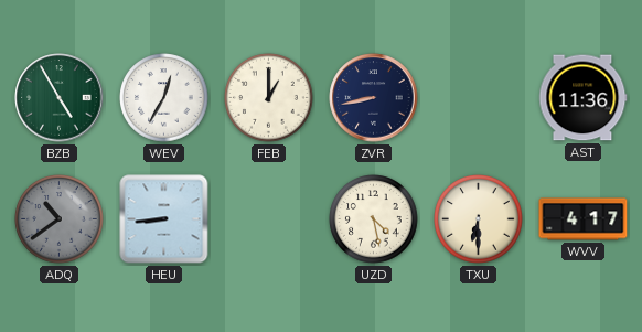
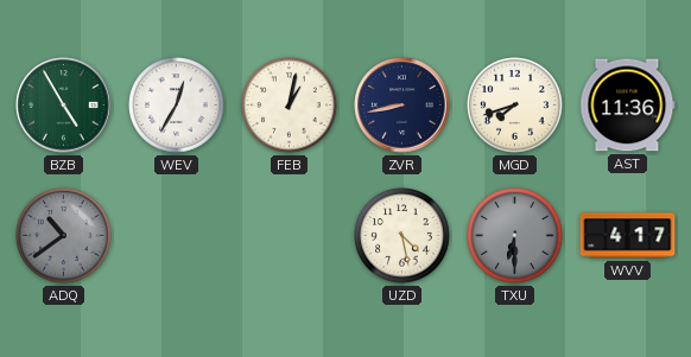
FEB: 1:00 -> 1:02
MGD: none -> 7:42
HEU: 8:44 -> none
TXU dial: cream -> grey
